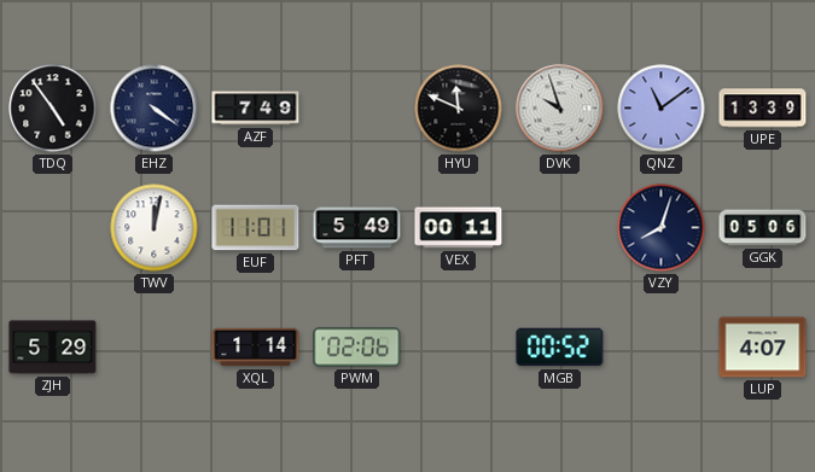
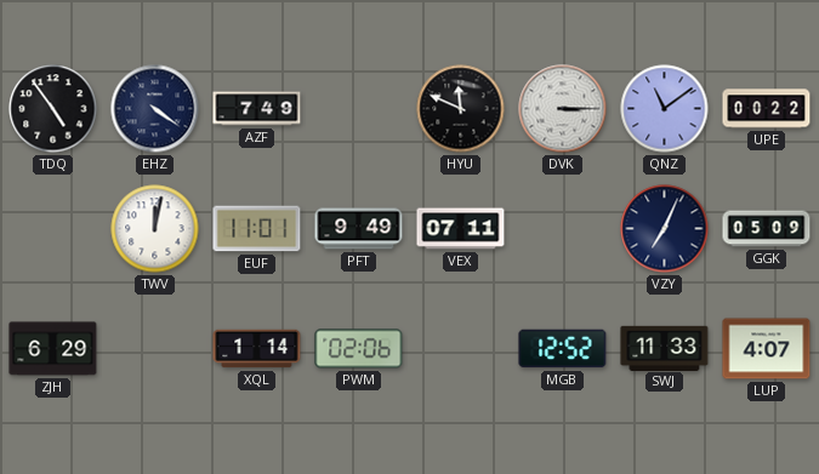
DVK: 9:57 -> 3:15
UPE: 13:39 -> 00:22
PFT: 5:49 -> 9:49
VEX: 00:11 -> 07:11
VZY: 8:03 -> 7:04
GGK: 05:06 -> 05:09
ZJH: 5:29 -> 6:29
MGB: 00:52 -> 12:52
SWJ: none -> 11:33
